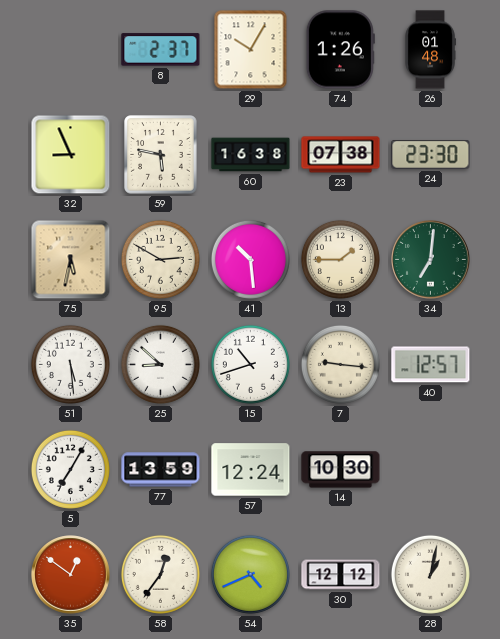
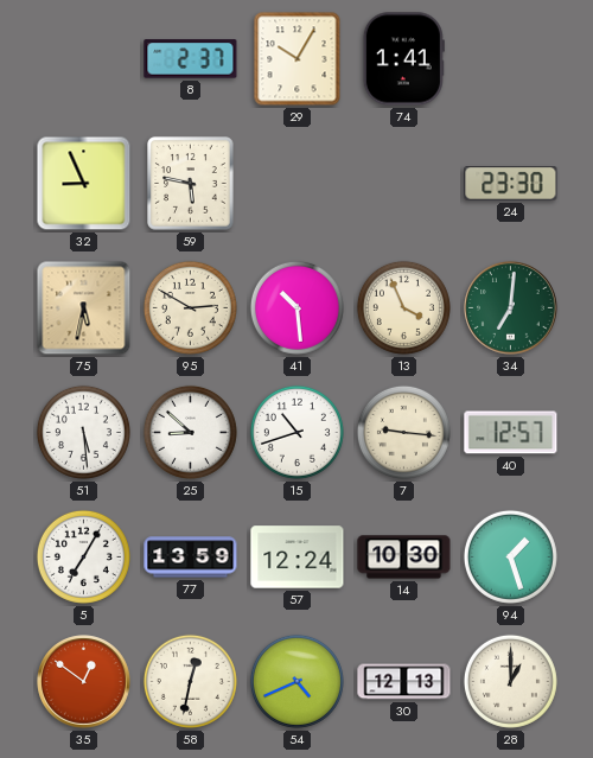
74: 1:26 -> 1:41
26: 01:48 -> none
60: 16:38 -> none
23: 07:38 -> none
13: 1:45 -> 3:56
94: none -> 1:27
58: 12:36 -> 12:32
30: 12:12 -> 12:13
28: 1:02 -> 1:00
